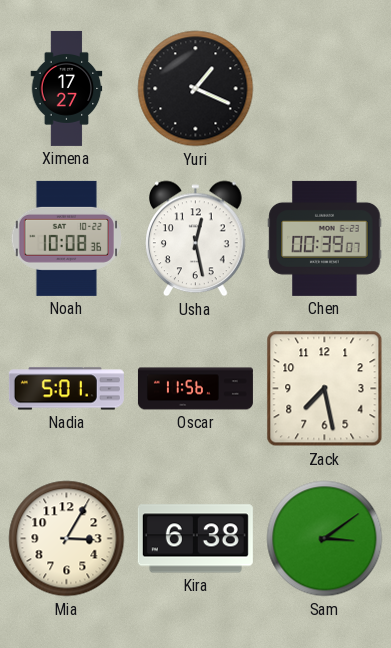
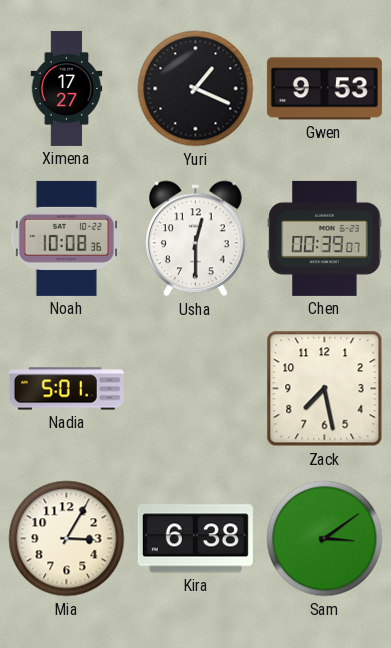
Gwen: none -> 9:53
Usha: 12:28 -> 12:30
Oscar: 11:56 -> none
